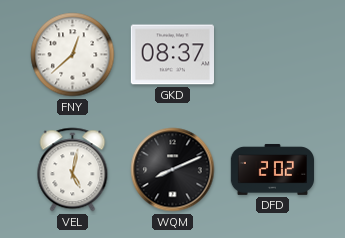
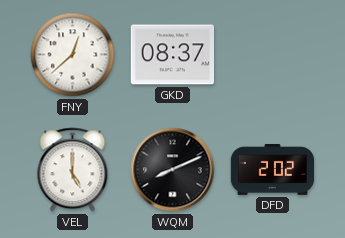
VEL: 5:02 -> 5:00
